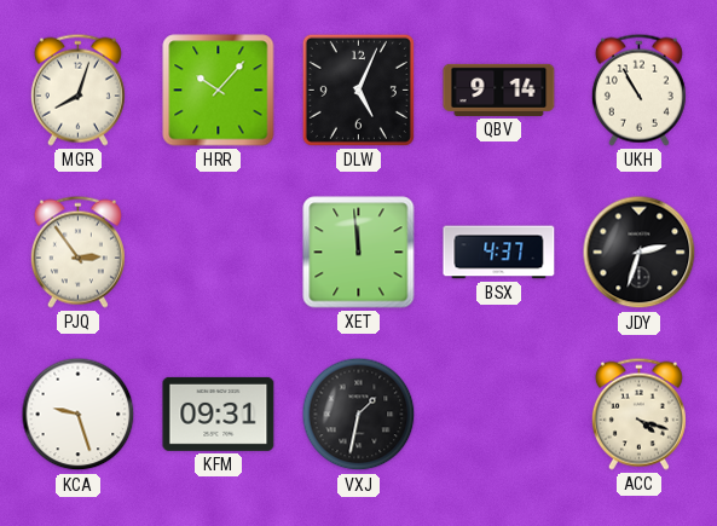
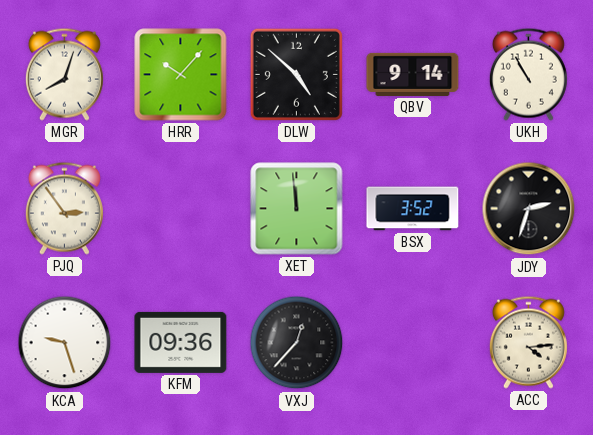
DLW: 5:04 -> 4:52
BSX: 4:37 -> 3:52
KFM: 09:31 -> 09:36
VXJ: 1:32 -> 12:37
ACC: 4:18 -> 4:14
